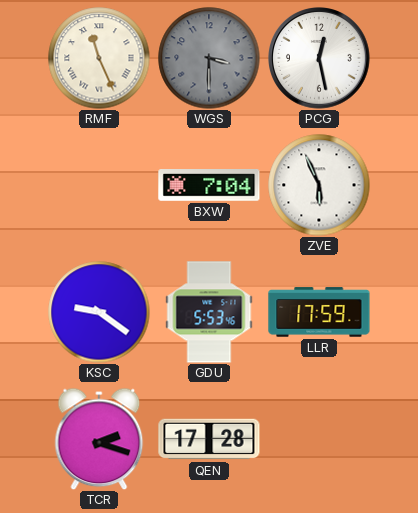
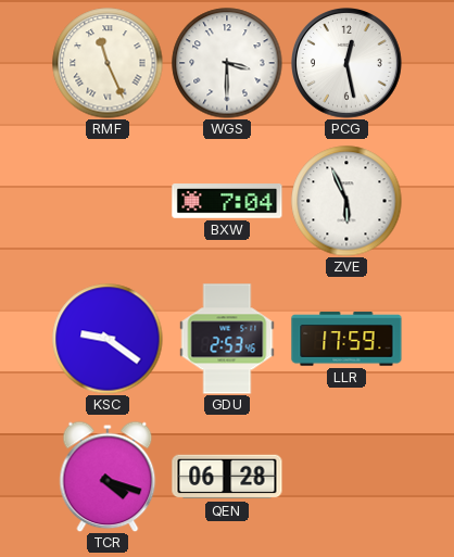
WGS dial: grey -> white
GDU: 5:53 -> 2:53
TCR: 2:18 -> 4:18
QEN: 17:28 -> 06:28
